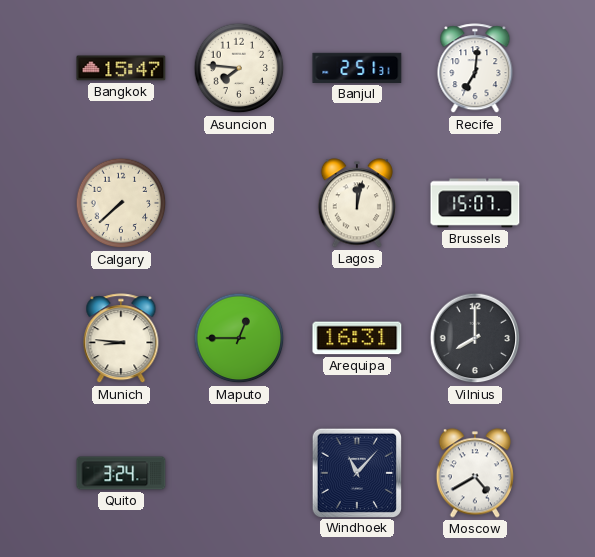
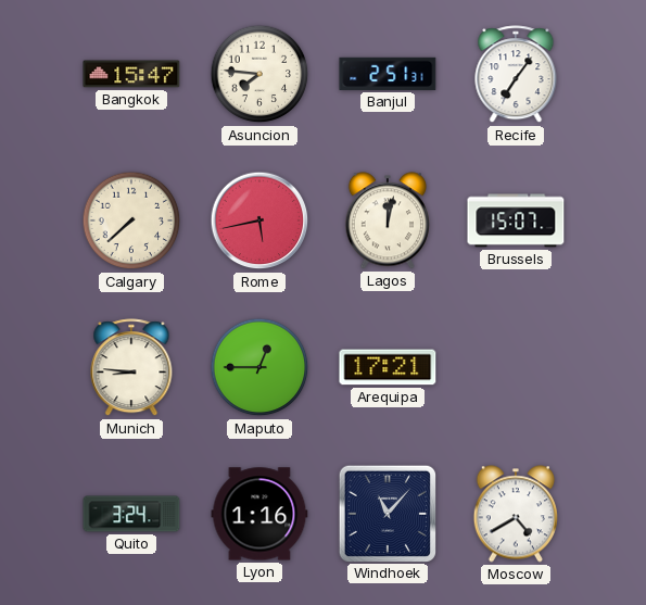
Recife: 7:01 -> 7:06
Rome: none -> 5:43
Arequipa: 16:31 -> 17:21
Vilnius: 8:00 -> none
Lyon: none -> 1:16
